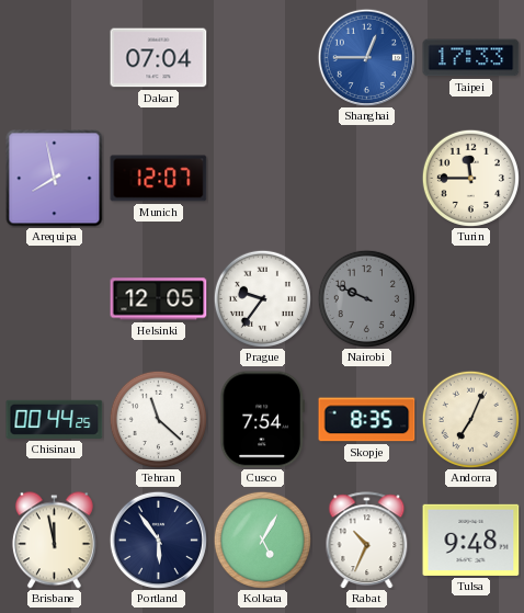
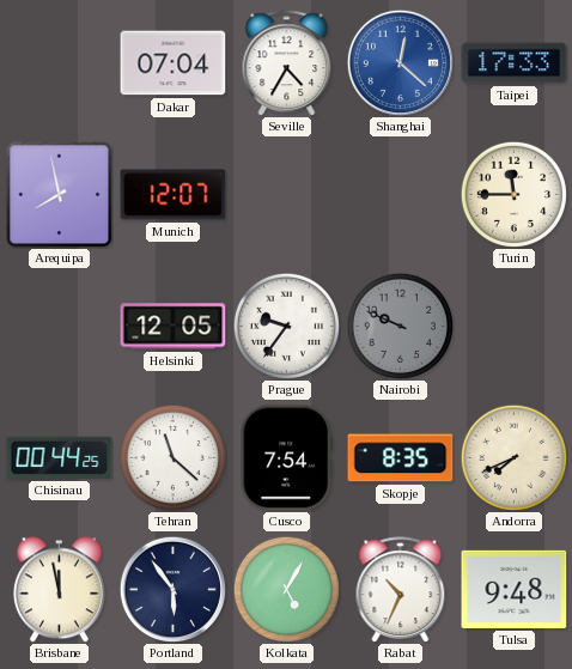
Seville: none -> 4:35
Shanghai: 12:45 -> 12:22
Andorra: 7:04 -> 7:41
